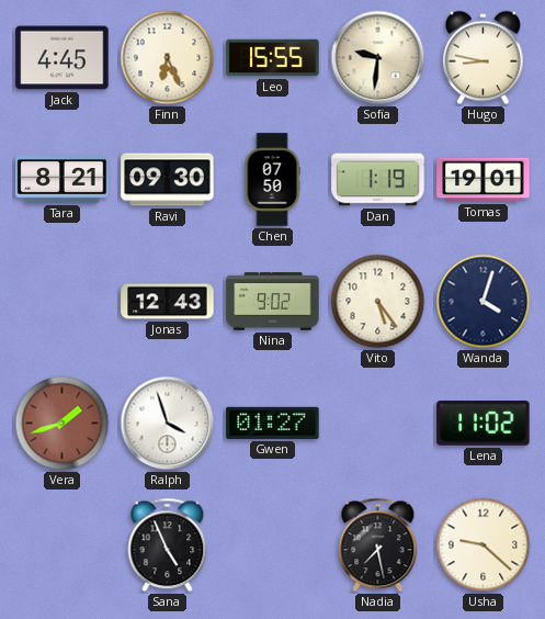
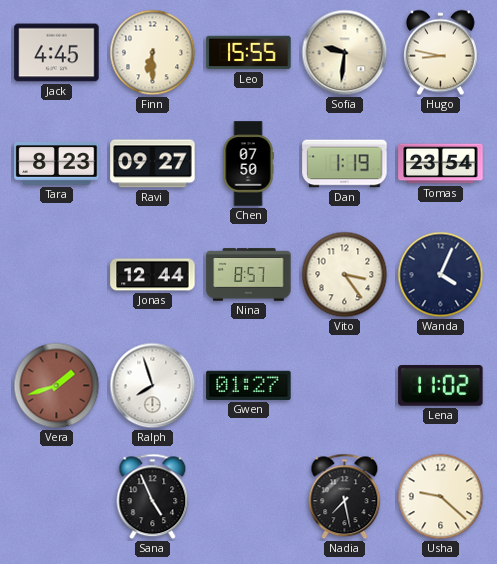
Finn: 6:26 -> 6:30
Tara: 8:21 -> 8:23
Ravi: 09:30 -> 09:27
Tomas: 19:01 -> 23:54
Jonas: 12:43 -> 12:44
Nina: 9:02 -> 8:57
Vito: 5:24 -> 3:24
Wanda: 4:03 -> 4:04
Ralph: 3:57 -> 7:57
